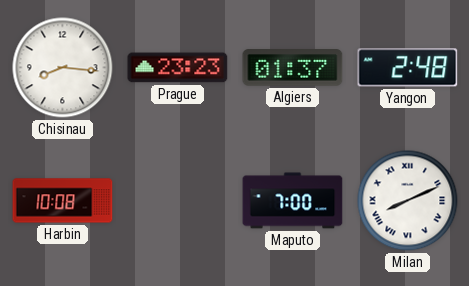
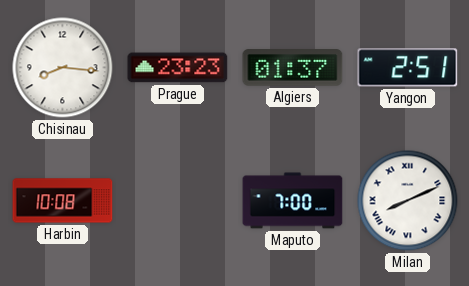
Yangon: 2:48 -> 2:51
